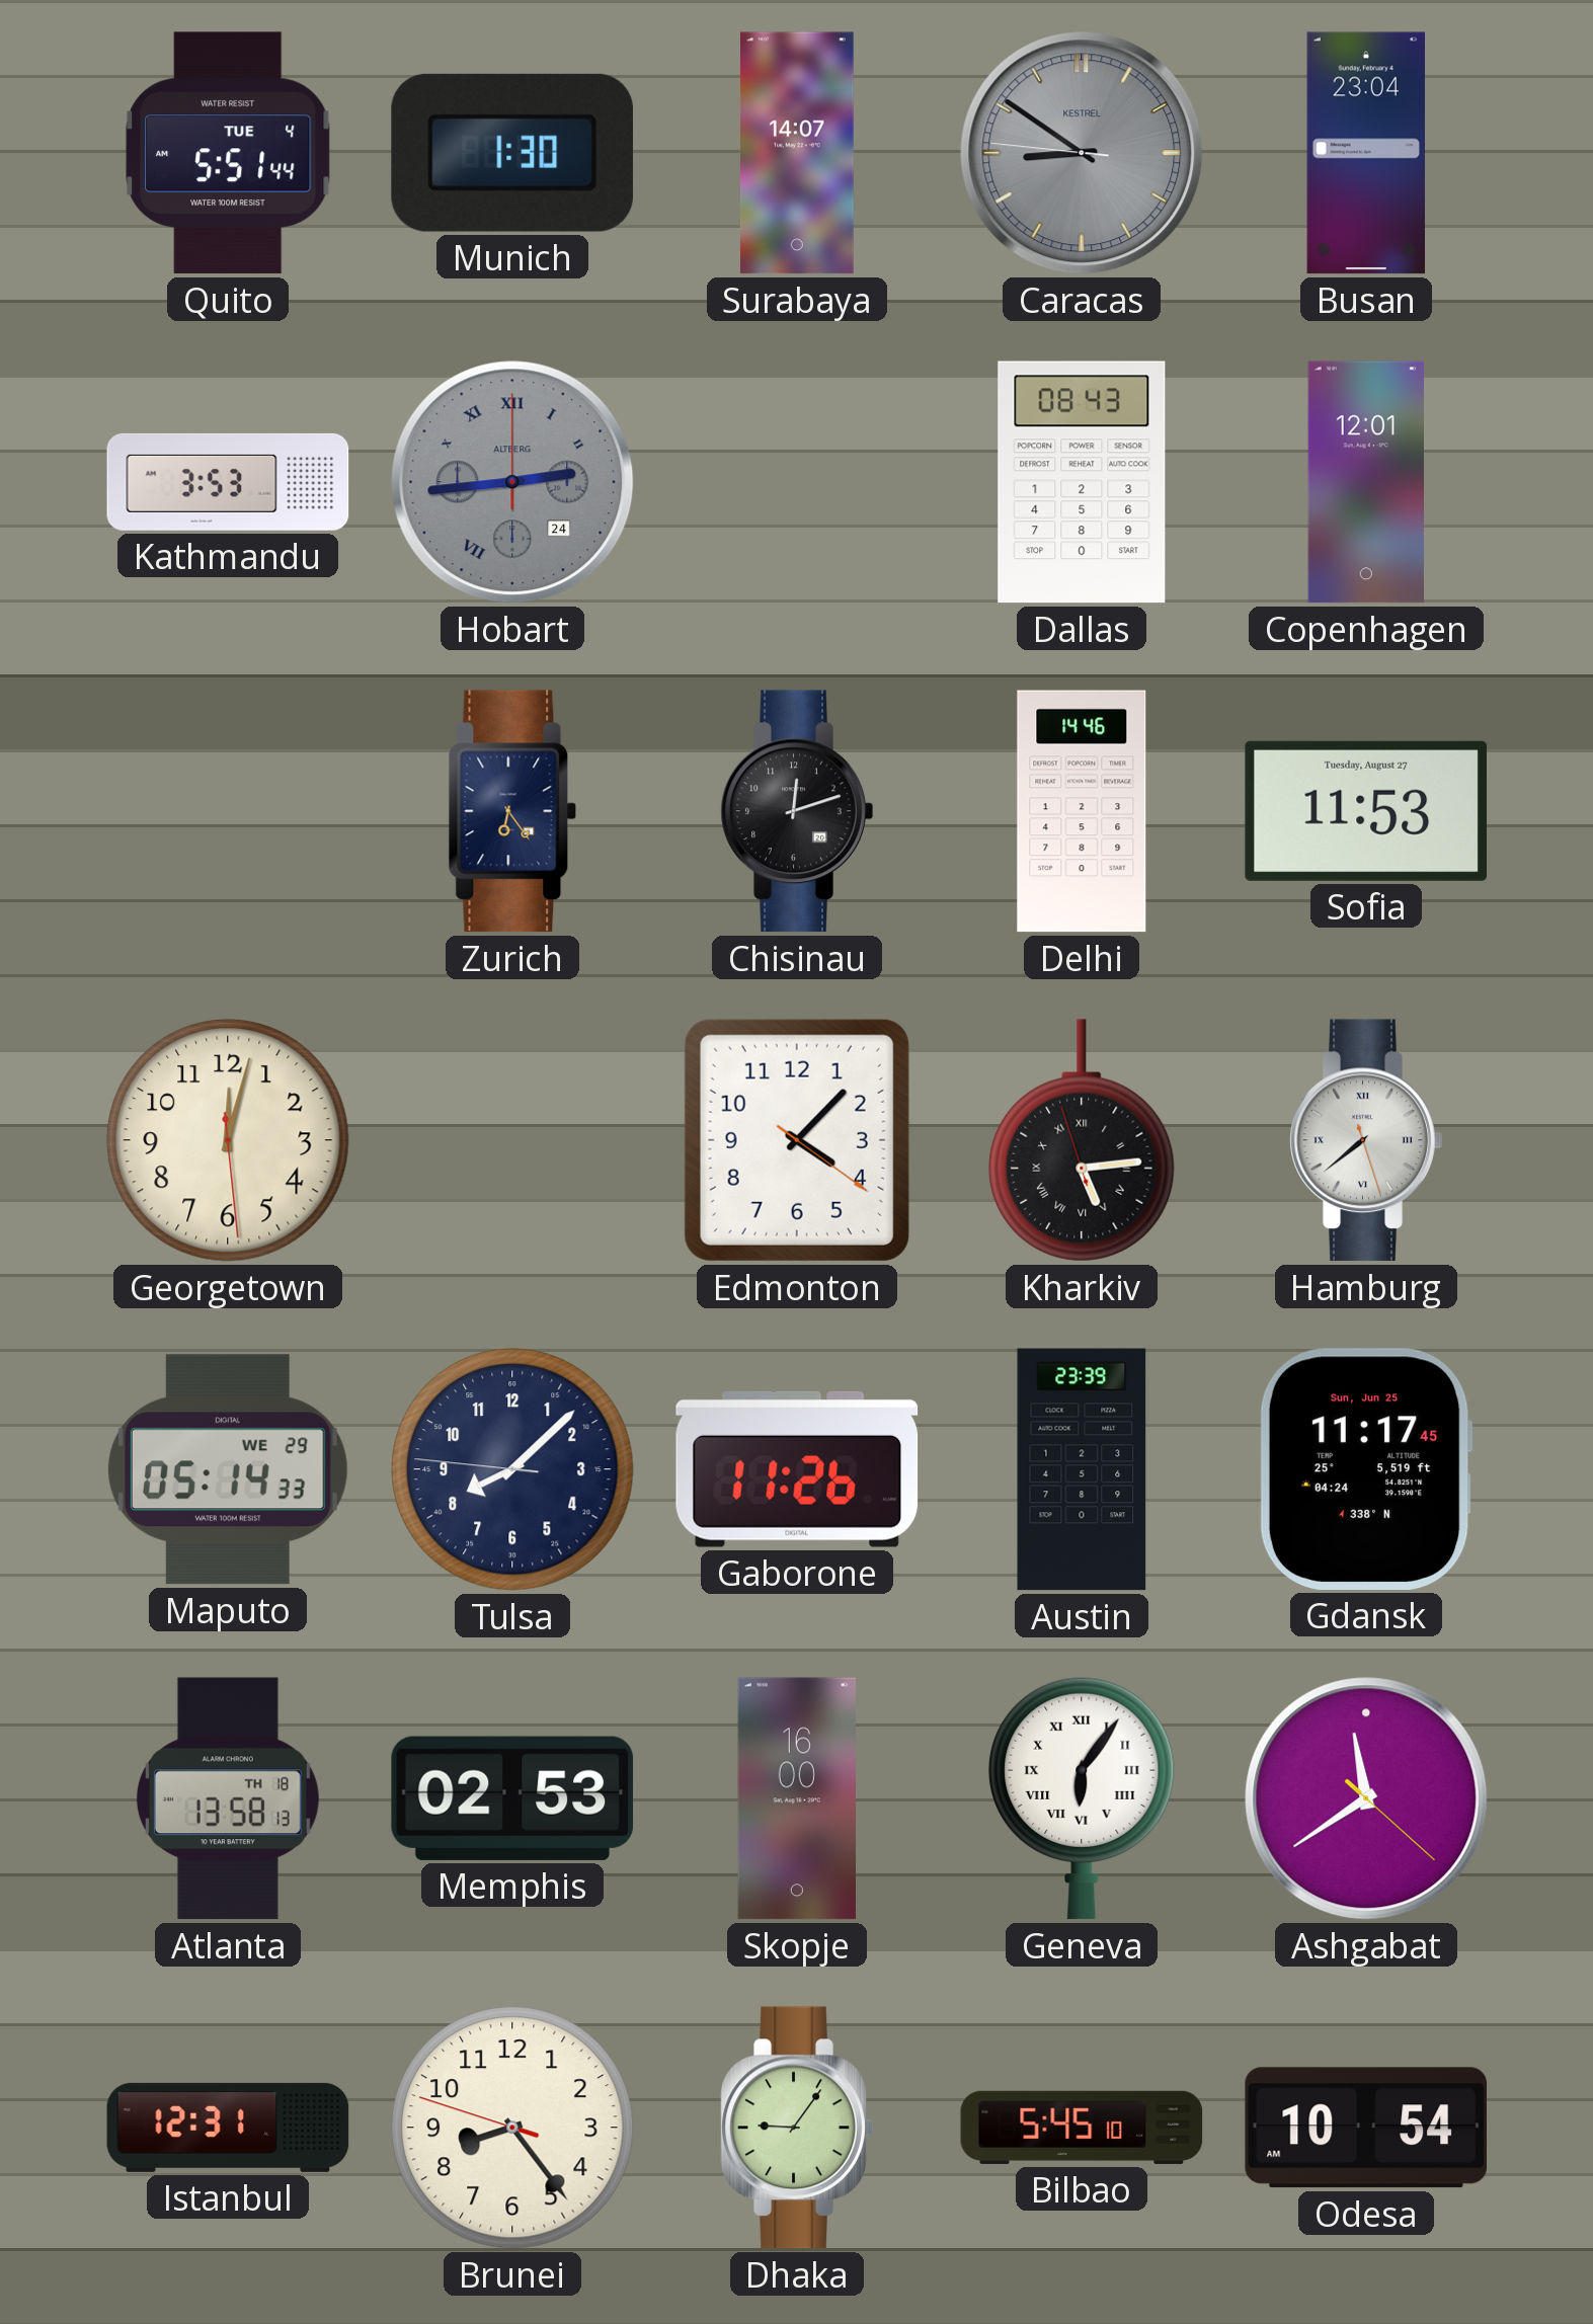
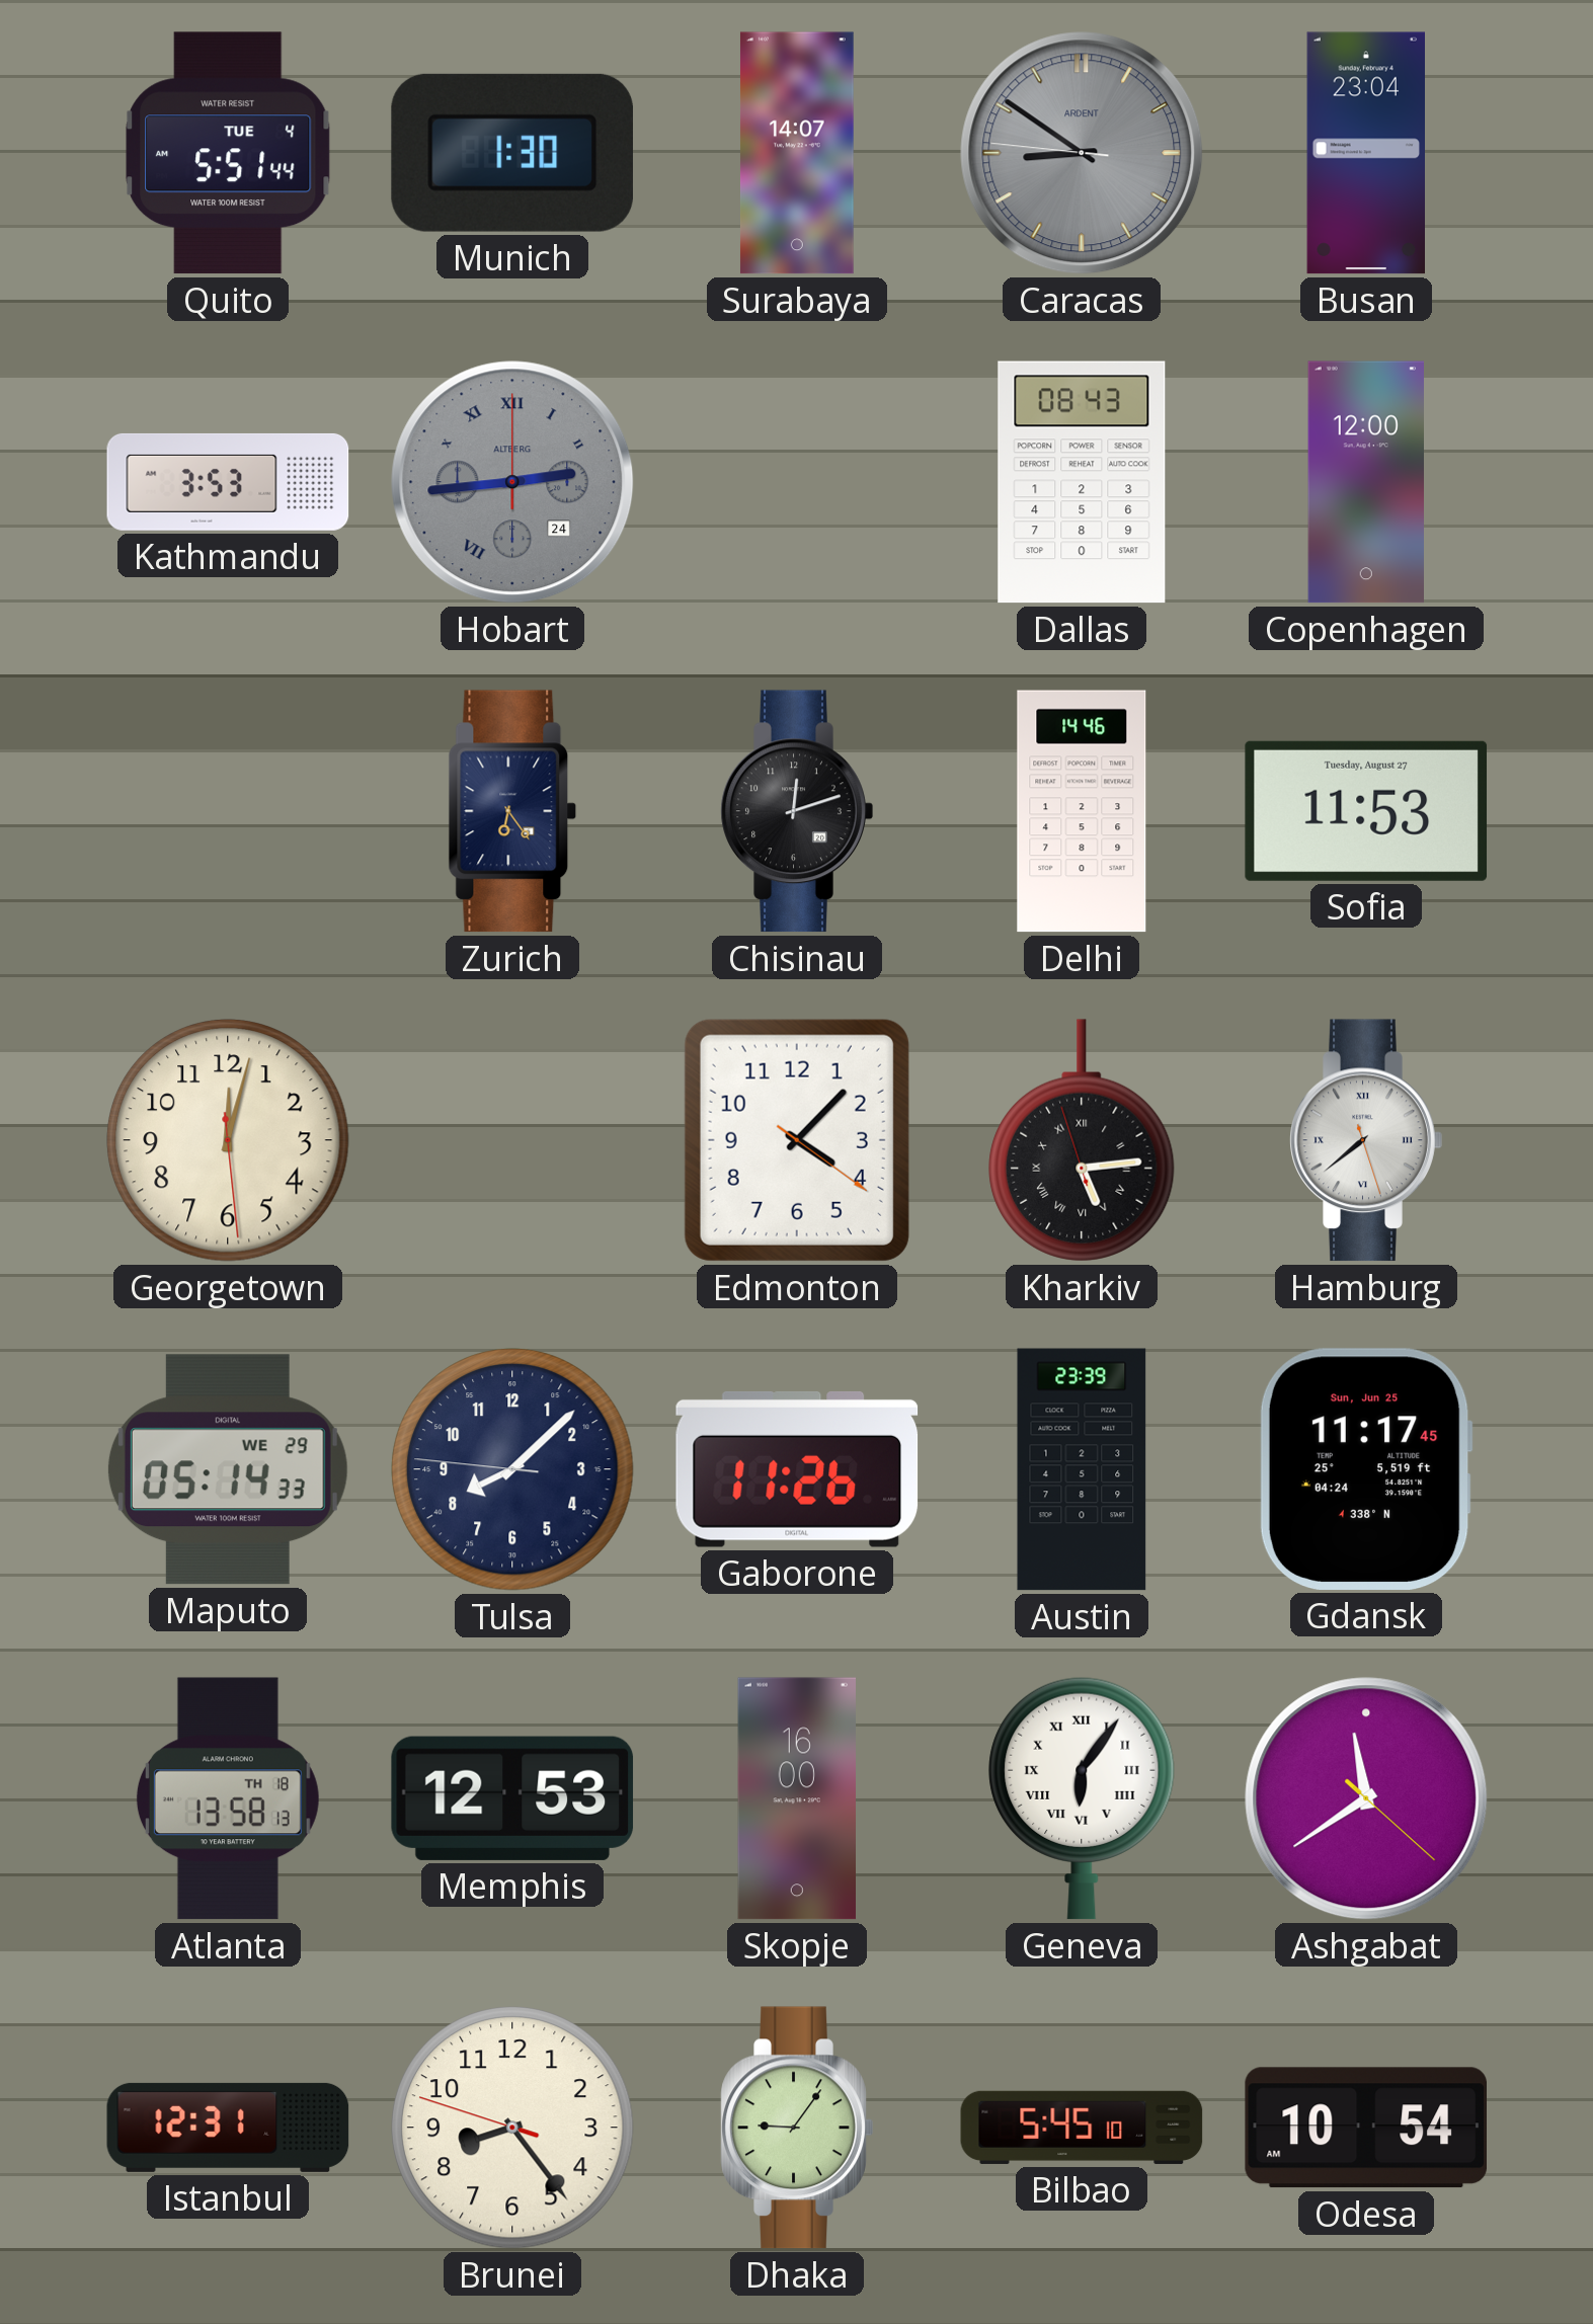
Caracas brand: KESTREL -> ARDENT
Copenhagen: 12:01 -> 12:00
Memphis: 02:53 -> 12:53
